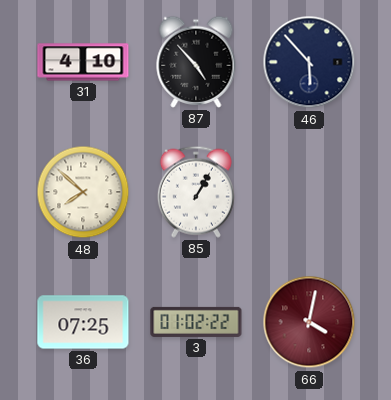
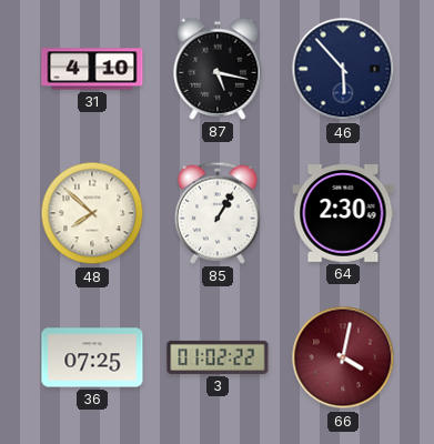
87: 4:53 -> 5:17
64: none -> 2:30
